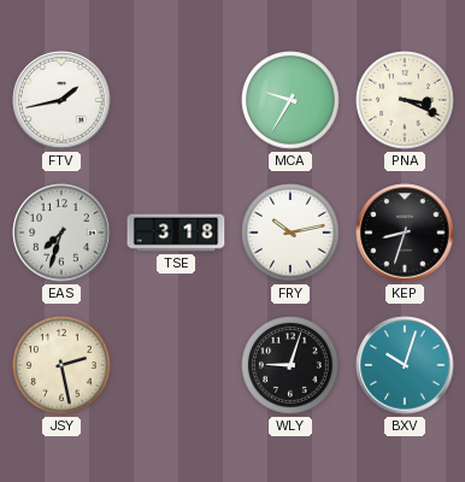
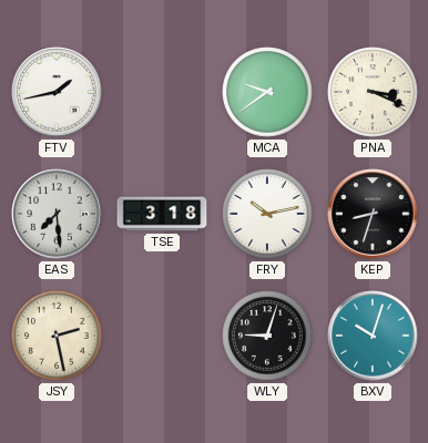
MCA: 9:35 -> 9:39
EAS: 7:33 -> 7:29
